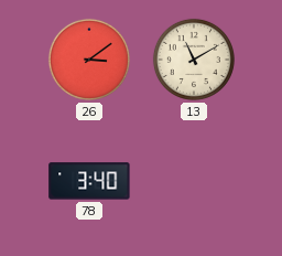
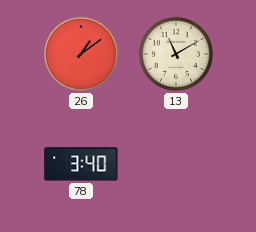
26: 3:09 -> 1:09
